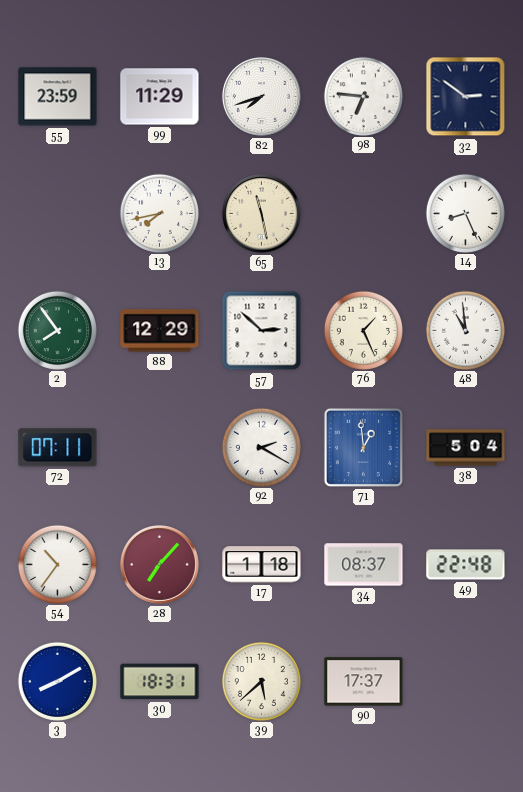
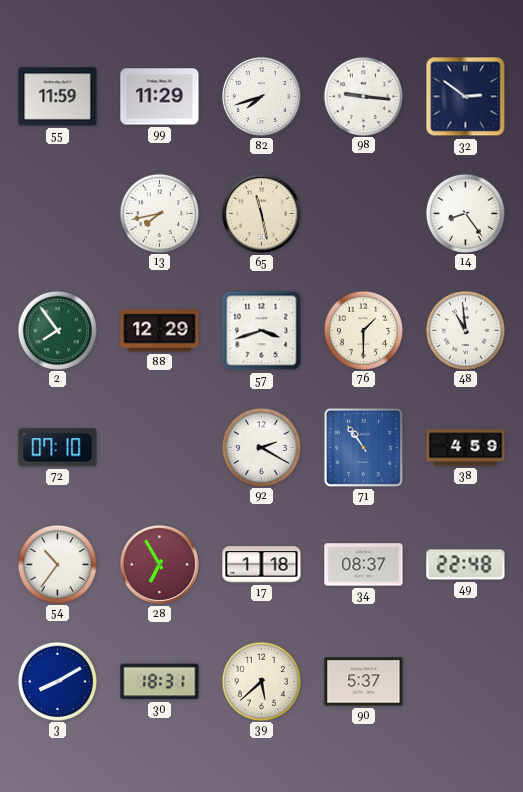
55: 23:59 -> 11:59
98: 6:46 -> 9:16
14: 8:26 -> 8:24
57: 2:52 -> 3:42
76: 1:26 -> 1:30
72: 07:11 -> 07:10
71: 12:59 -> 10:54
38: 5:04 -> 4:59
28: 7:07 -> 6:55
90: 17:37 -> 5:37
